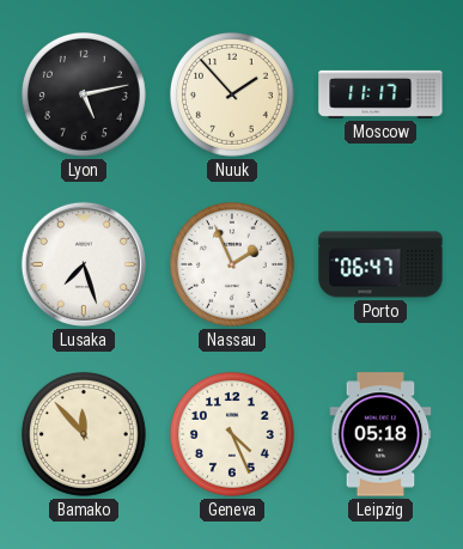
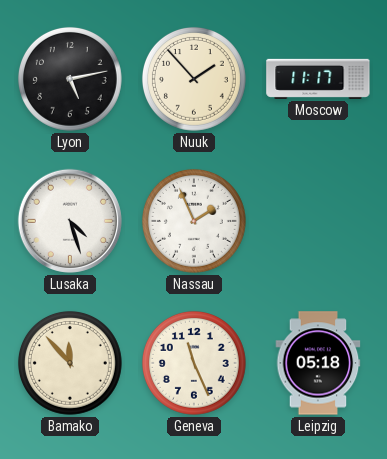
Lusaka: 7:27 -> 4:27
Porto: 06:47 -> none
Geneva: 4:26 -> 11:26
